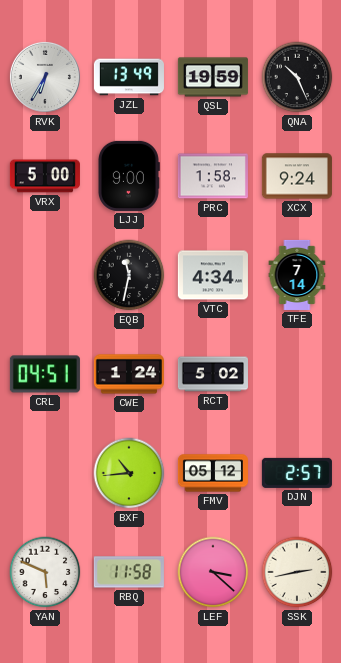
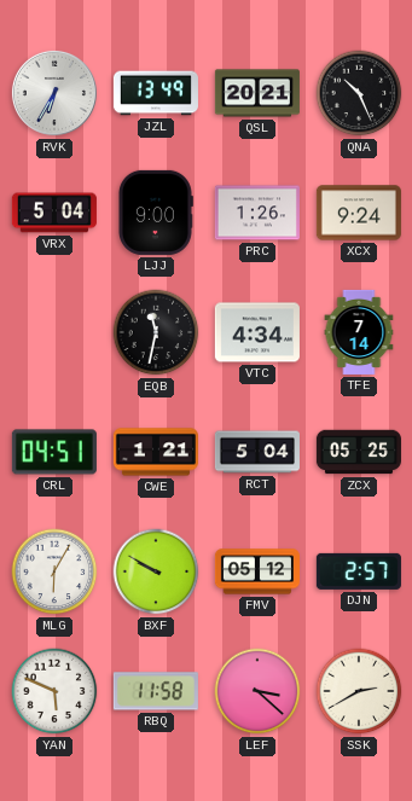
QSL: 19:59 -> 20:21
VRX: 5:00 -> 5:04
PRC: 1:58 -> 1:26
CWE: 1:24 -> 1:21
RCT: 5:02 -> 5:04
ZCX: none -> 05:25
MLG: none -> 6:05
BXF: 10:44 -> 9:50
SSK: 2:43 -> 2:40
